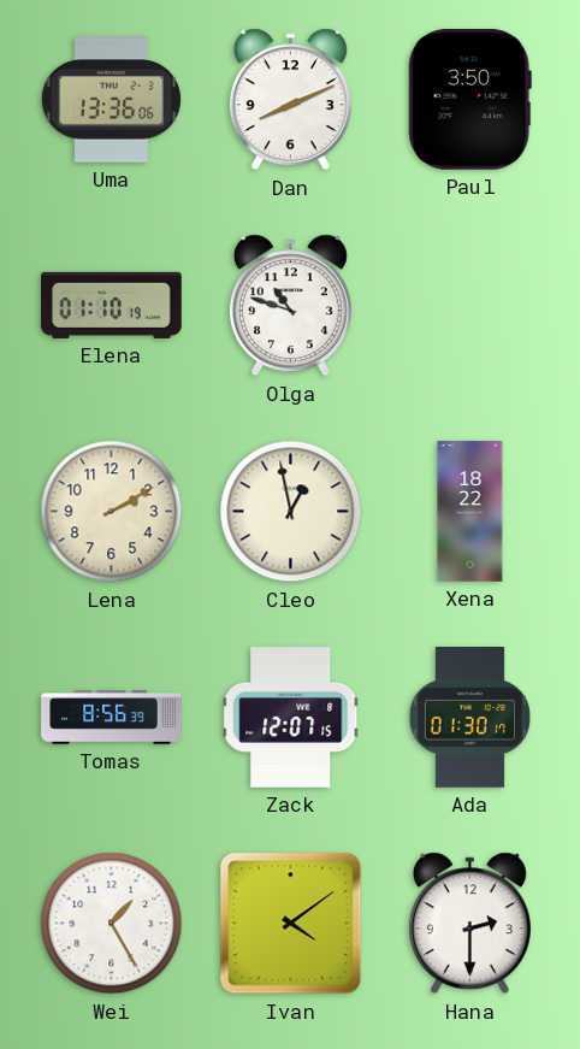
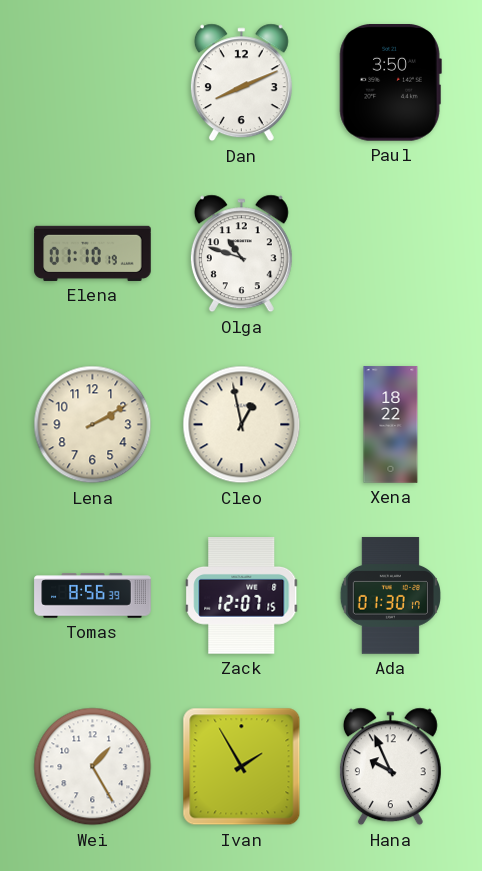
Uma: 13:36 -> none
Ivan: 4:09 -> 1:55
Hana: 2:30 -> 9:56
